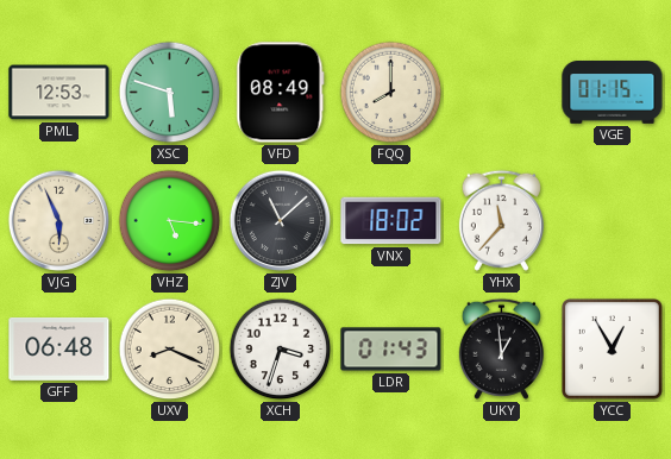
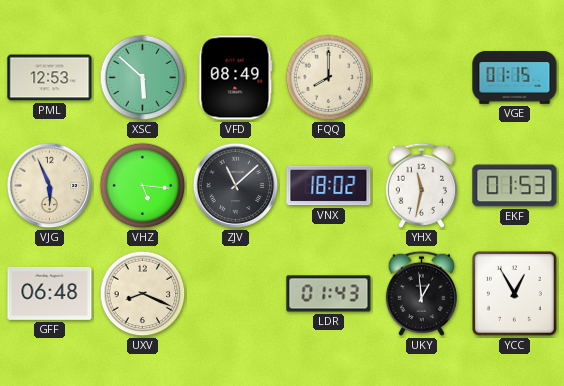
XSC: 5:48 -> 5:52
YHX: 11:37 -> 11:32
EKF: none -> 01:53
XCH: 3:33 -> none
